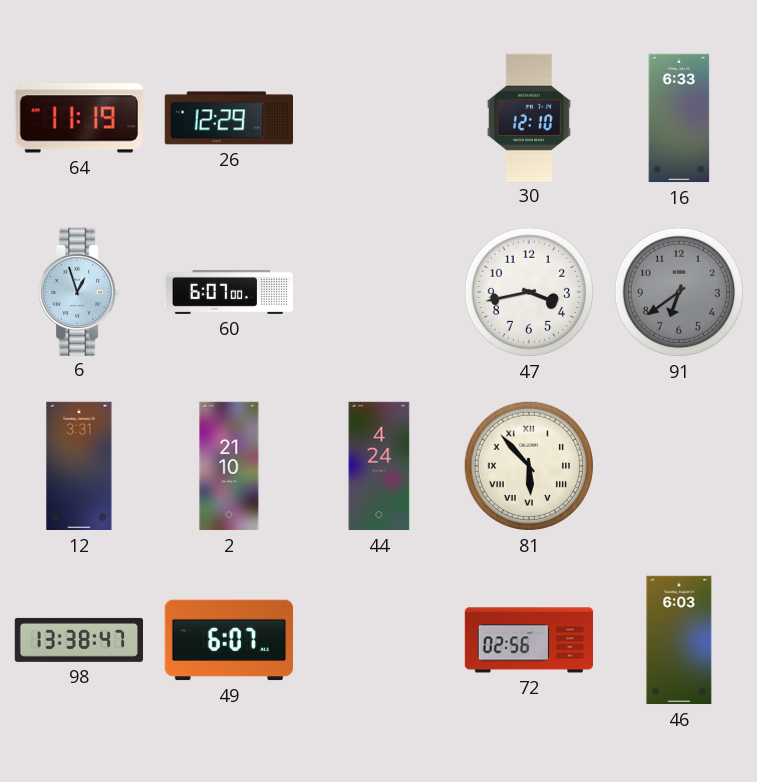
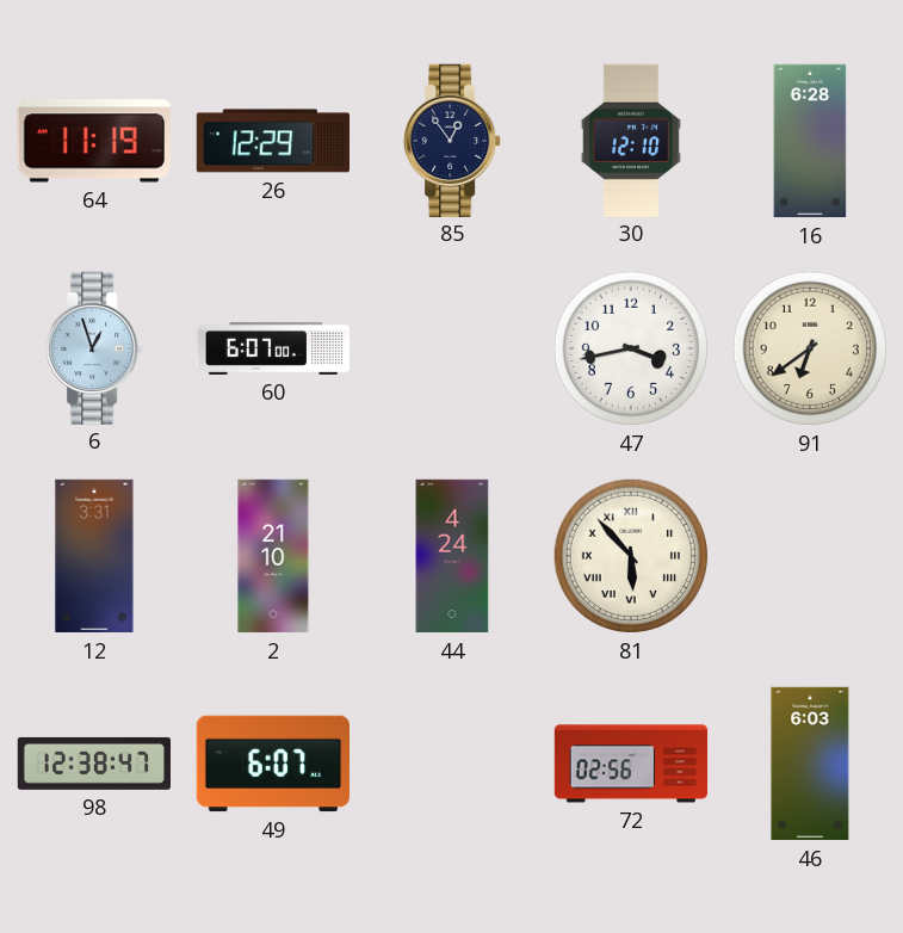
85: none -> 12:54
16: 6:33 -> 6:28
91 dial: grey -> cream
98: 13:38 -> 12:38
